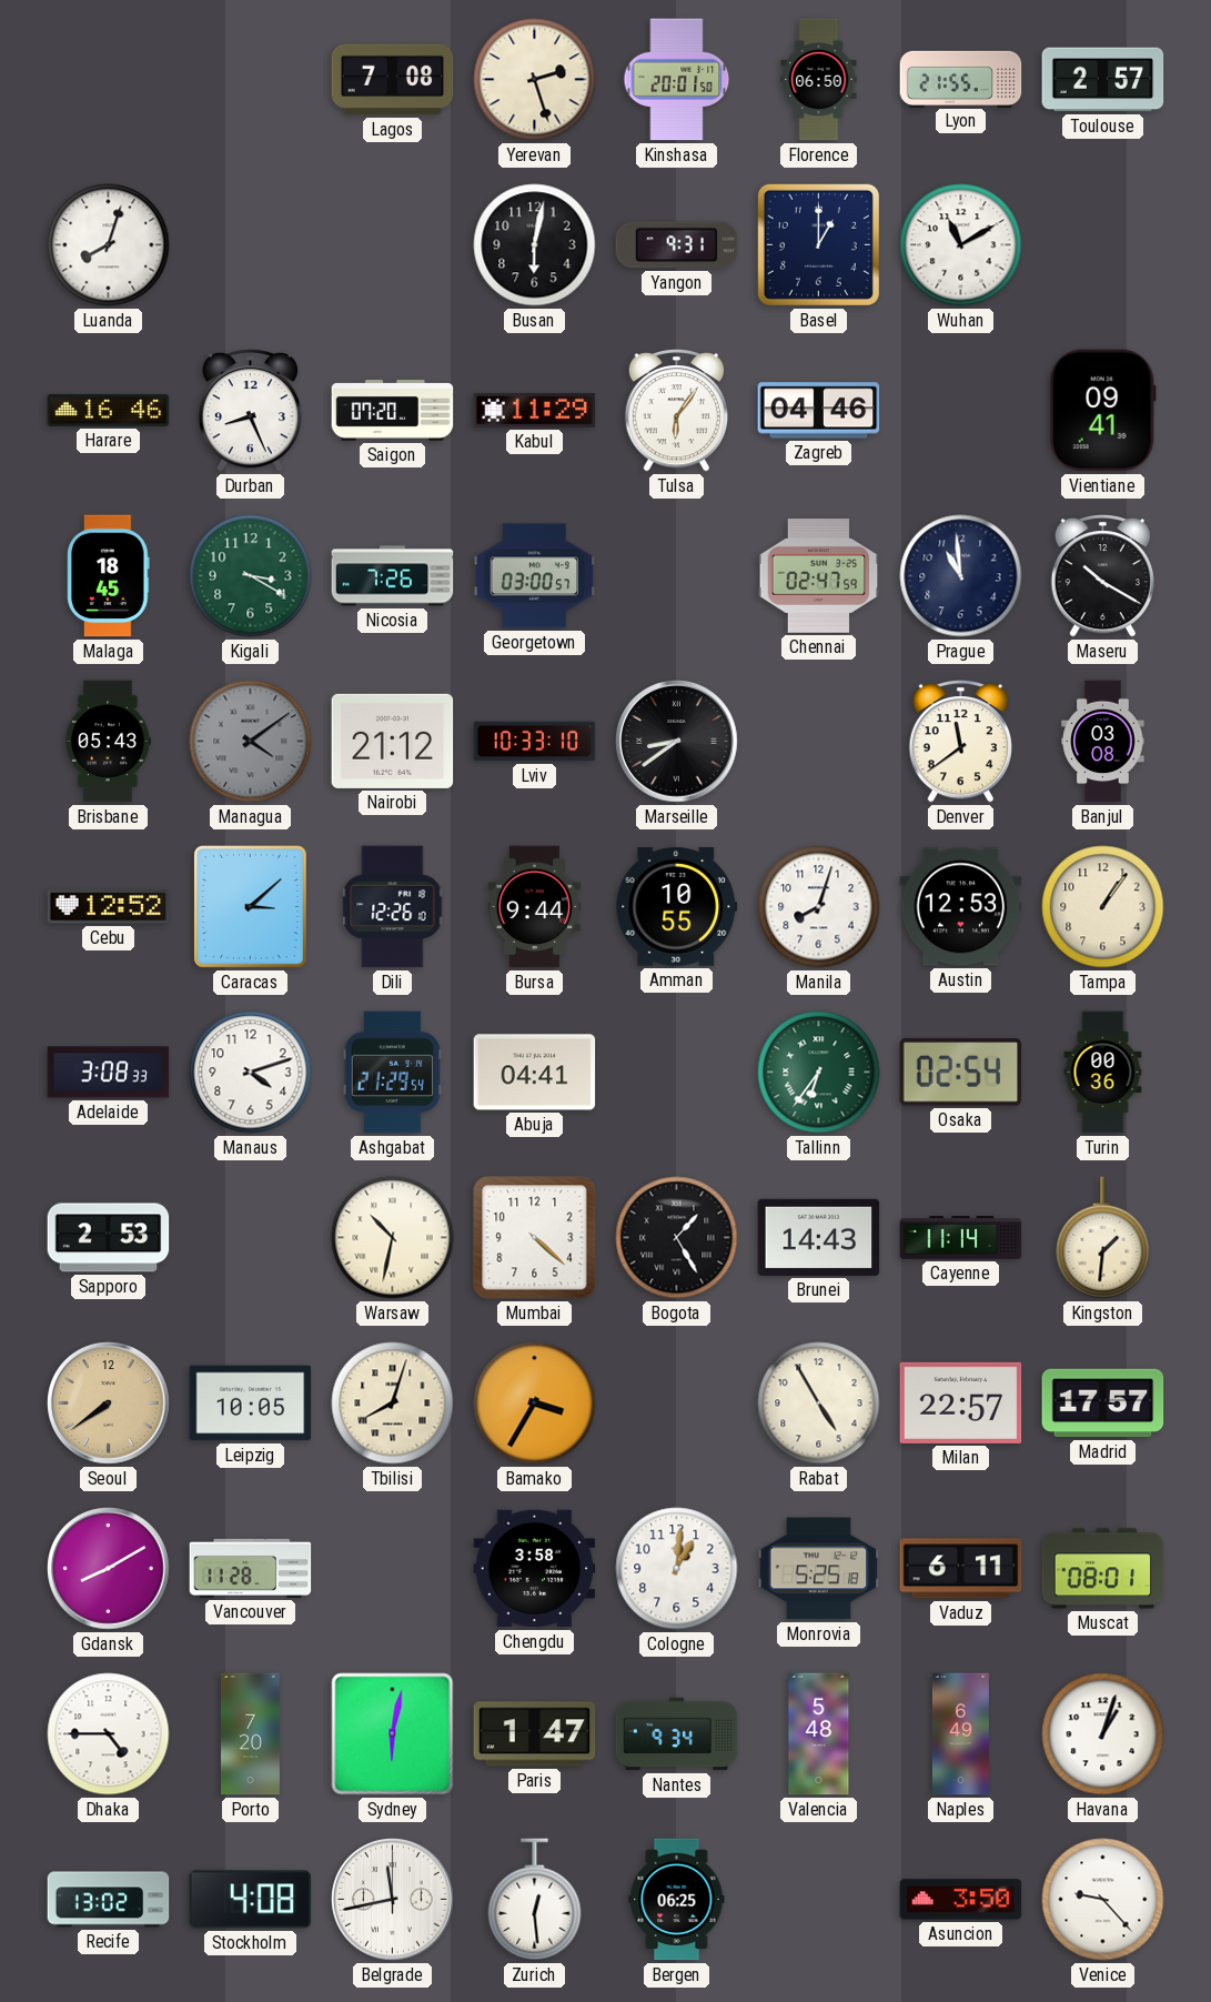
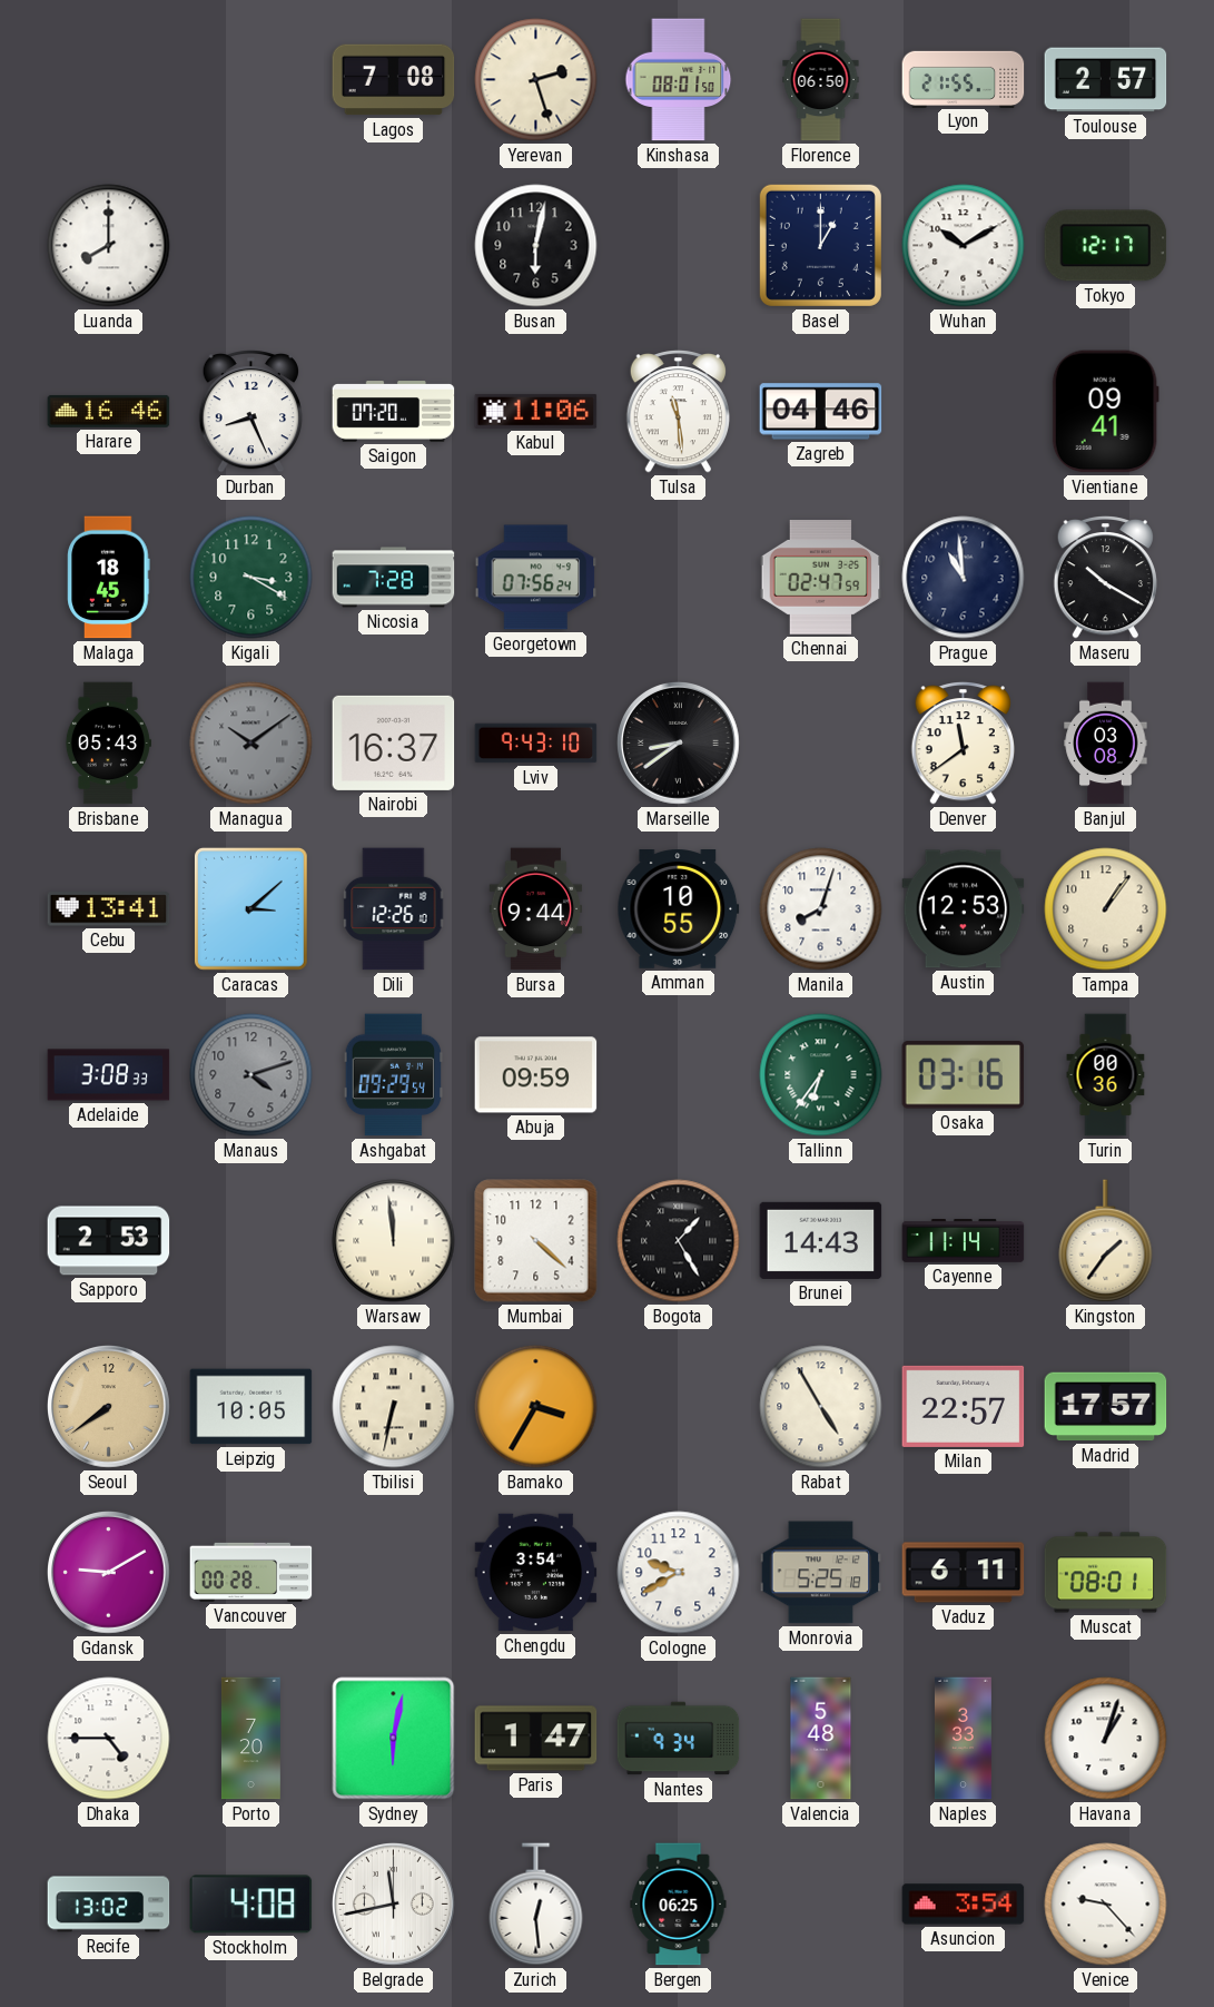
Kinshasa: 20:01 -> 08:01
Luanda: 8:03 -> 8:00
Yangon: 9:31 -> none
Wuhan: 11:10 -> 10:10
Tokyo: none -> 12:17
Kabul: 11:29 -> 11:06
Tulsa: 6:06 -> 11:29
Nicosia: 7:26 -> 7:28
Georgetown: 03:00 -> 07:56
Managua: 4:09 -> 10:09
Nairobi: 21:12 -> 16:37
Lviv: 10:33 -> 9:43
Cebu: 12:52 -> 13:41
Manaus dial: white -> grey
Ashgabat: 21:29 -> 09:29
Abuja: 04:41 -> 09:59
Osaka: 02:54 -> 03:16
Warsaw: 10:32 -> 11:59
Kingston: 1:31 -> 1:36
Tbilisi: 8:03 -> 6:32
Gdansk: 8:10 -> 9:10
Vancouver: 11:28 -> 00:28
Chengdu: 3:58 -> 3:54
Cologne: 1:01 -> 9:40
Naples: 6:49 -> 3:33
Asuncion: 3:50 -> 3:54
